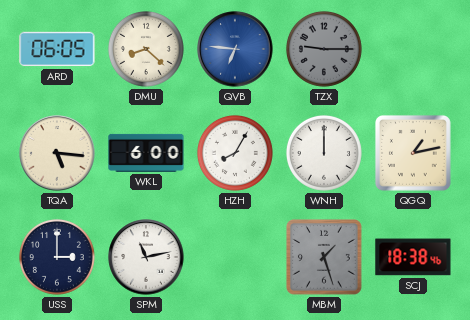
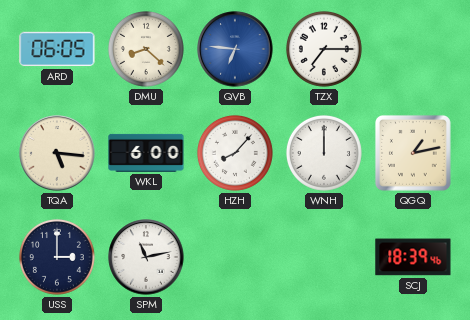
TZX: 9:15 -> 7:15
TZX dial: grey -> white
HZH: 8:05 -> 8:07
MBM: 1:27 -> none
SCJ: 18:38 -> 18:39
